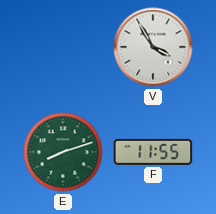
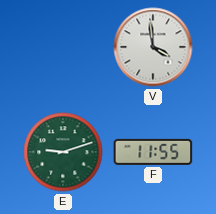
V: 3:55 -> 3:59
E: 8:12 -> 9:12
